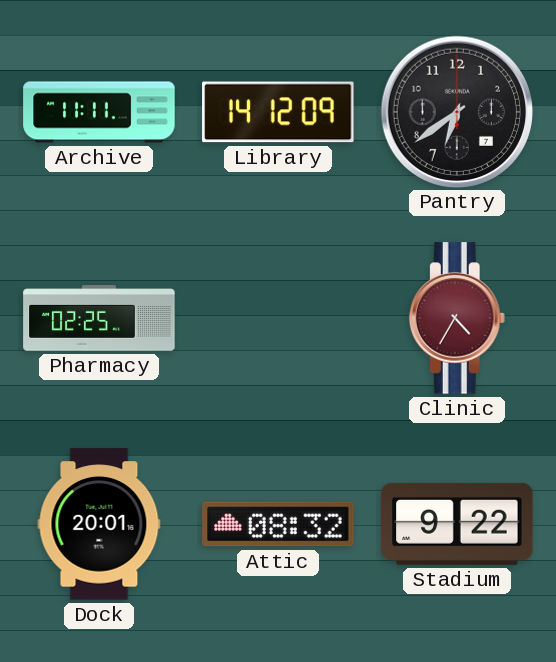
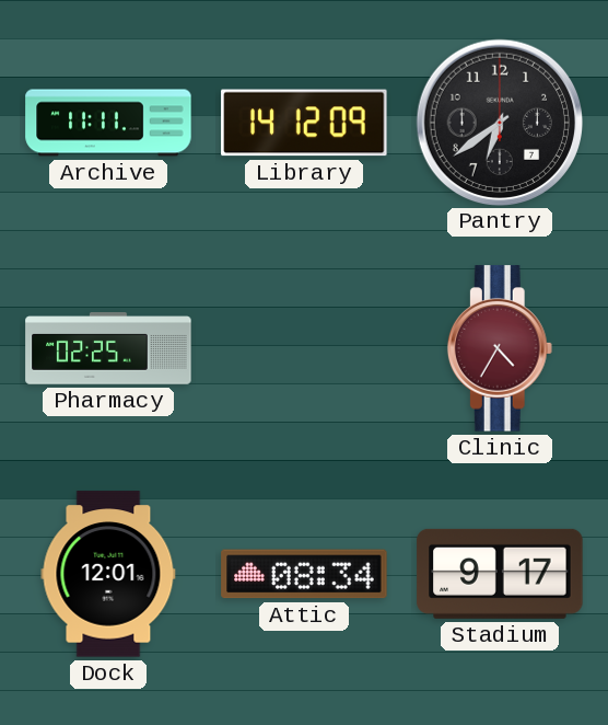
Dock: 20:01 -> 12:01
Attic: 08:32 -> 08:34
Stadium: 9:22 -> 9:17
